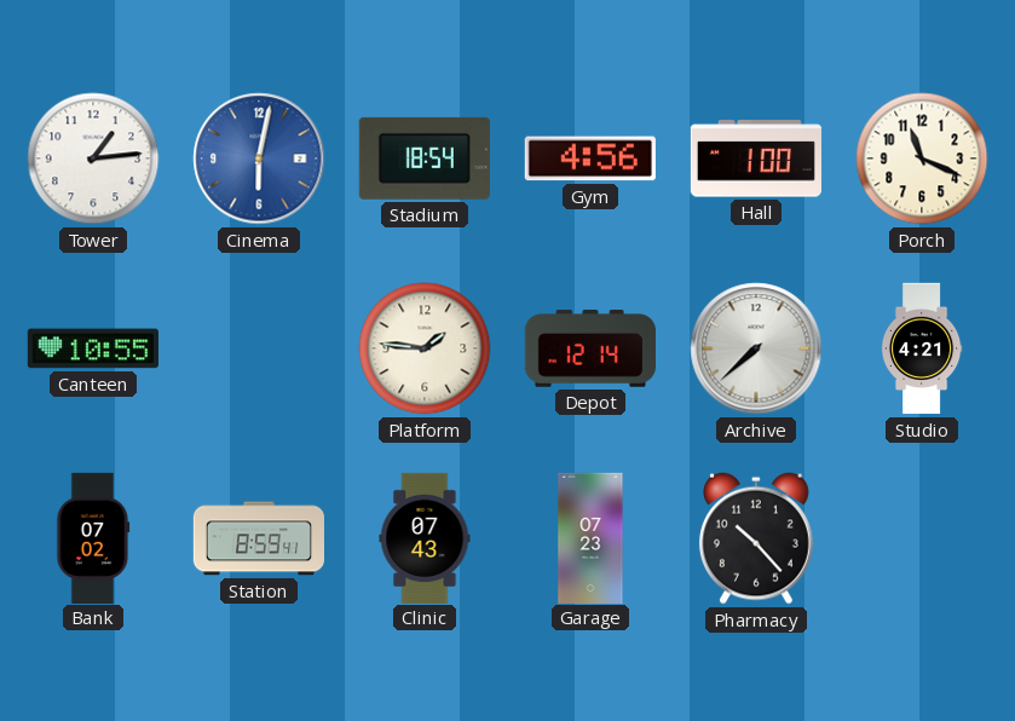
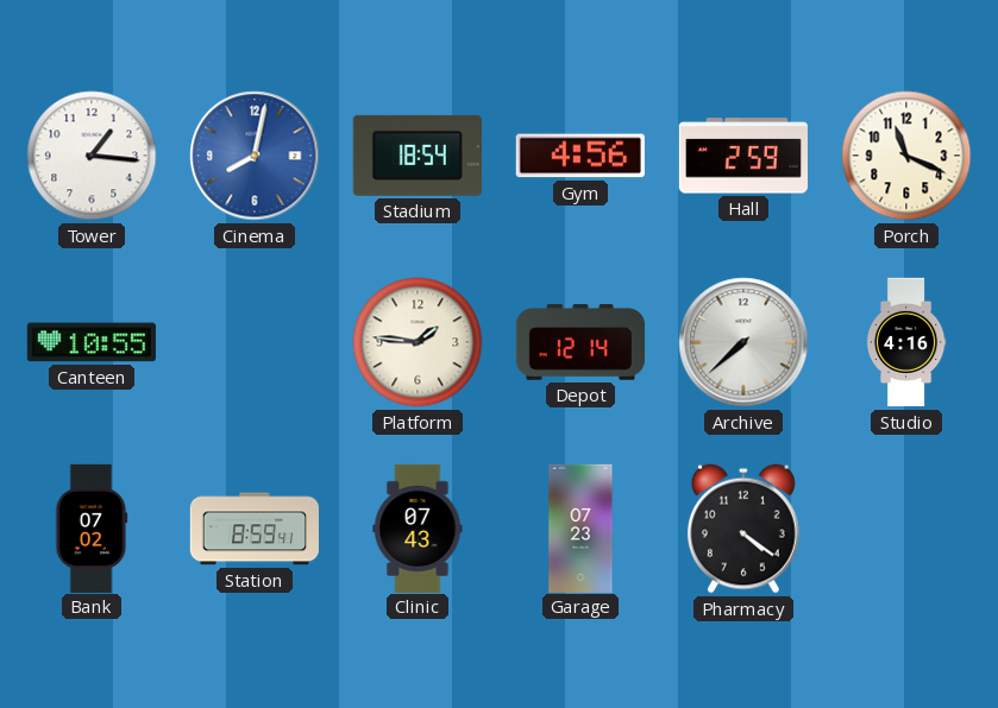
Tower: 1:14 -> 1:16
Cinema: 6:02 -> 8:02
Hall: 1:00 -> 2:59
Studio: 4:21 -> 4:16
Pharmacy: 10:23 -> 4:21
